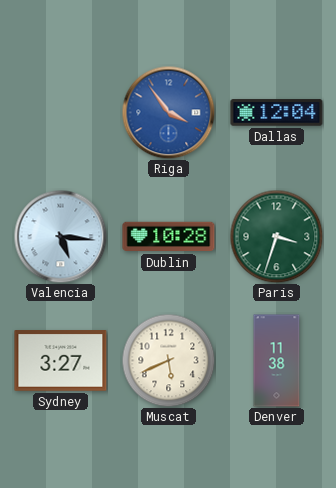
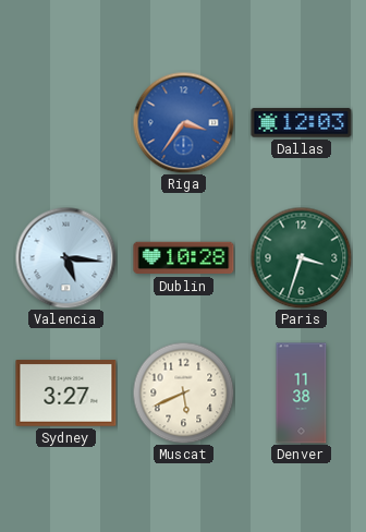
Riga: 3:54 -> 3:36
Dallas: 12:04 -> 12:03
